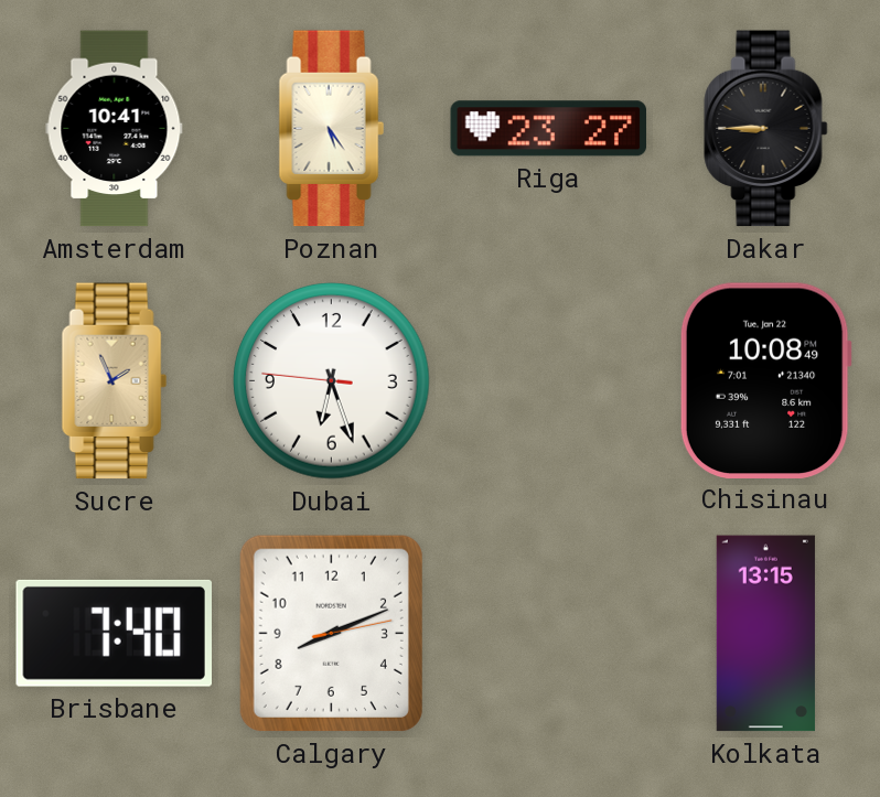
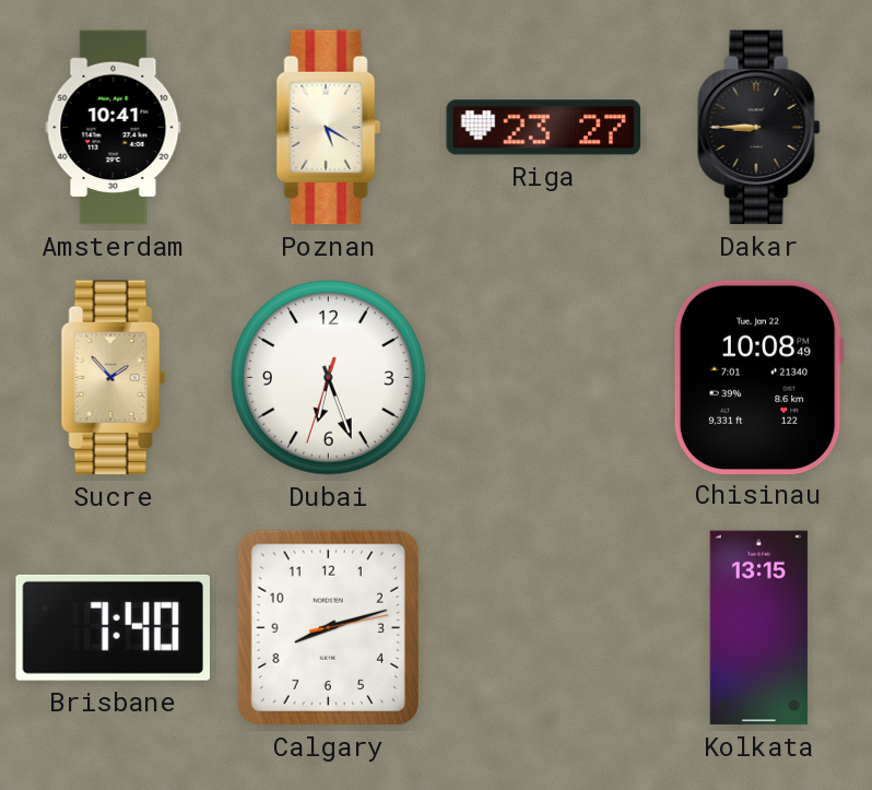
Poznan: 5:24 -> 5:20
Sucre: 1:56 -> 1:53
Dubai: 6:26:46 -> 6:26:33
Calgary: 8:11 -> 8:12
